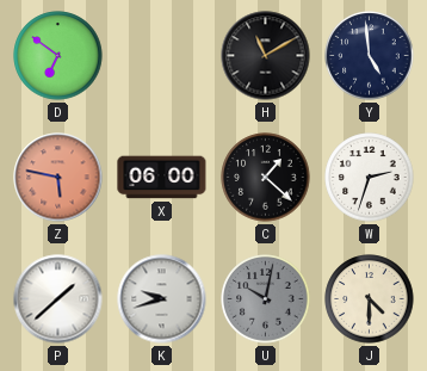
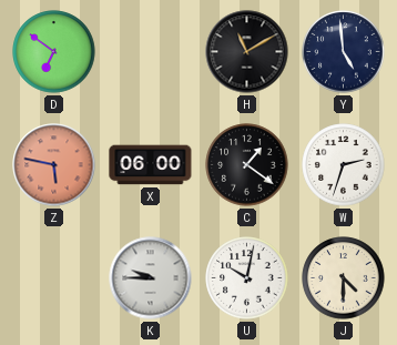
C: 1:22 -> 1:21
P: 1:38 -> none
K: 9:42 -> 9:45
U dial: grey -> white
